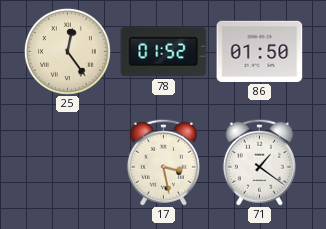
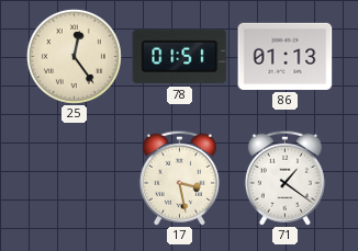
78: 01:52 -> 01:51
86: 01:50 -> 01:13
